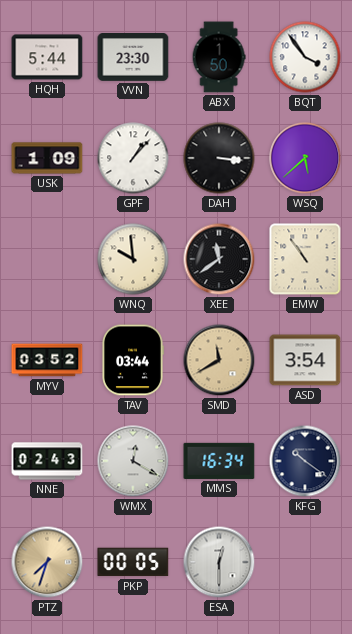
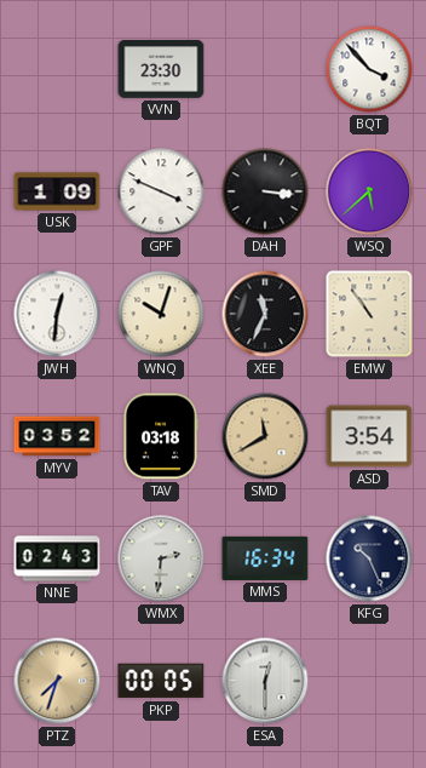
HQH: 5:44 -> none
ABX: 1:50 -> none
BQT: 3:54 -> 3:53
GPF: 1:07 -> 3:49
JWH: none -> 12:31
WNQ: 9:59 -> 10:03
XEE: 11:39 -> 11:34
TAV: 03:44 -> 03:18
WMX: 12:20 -> 2:31
KFG: 10:21 -> 10:26
